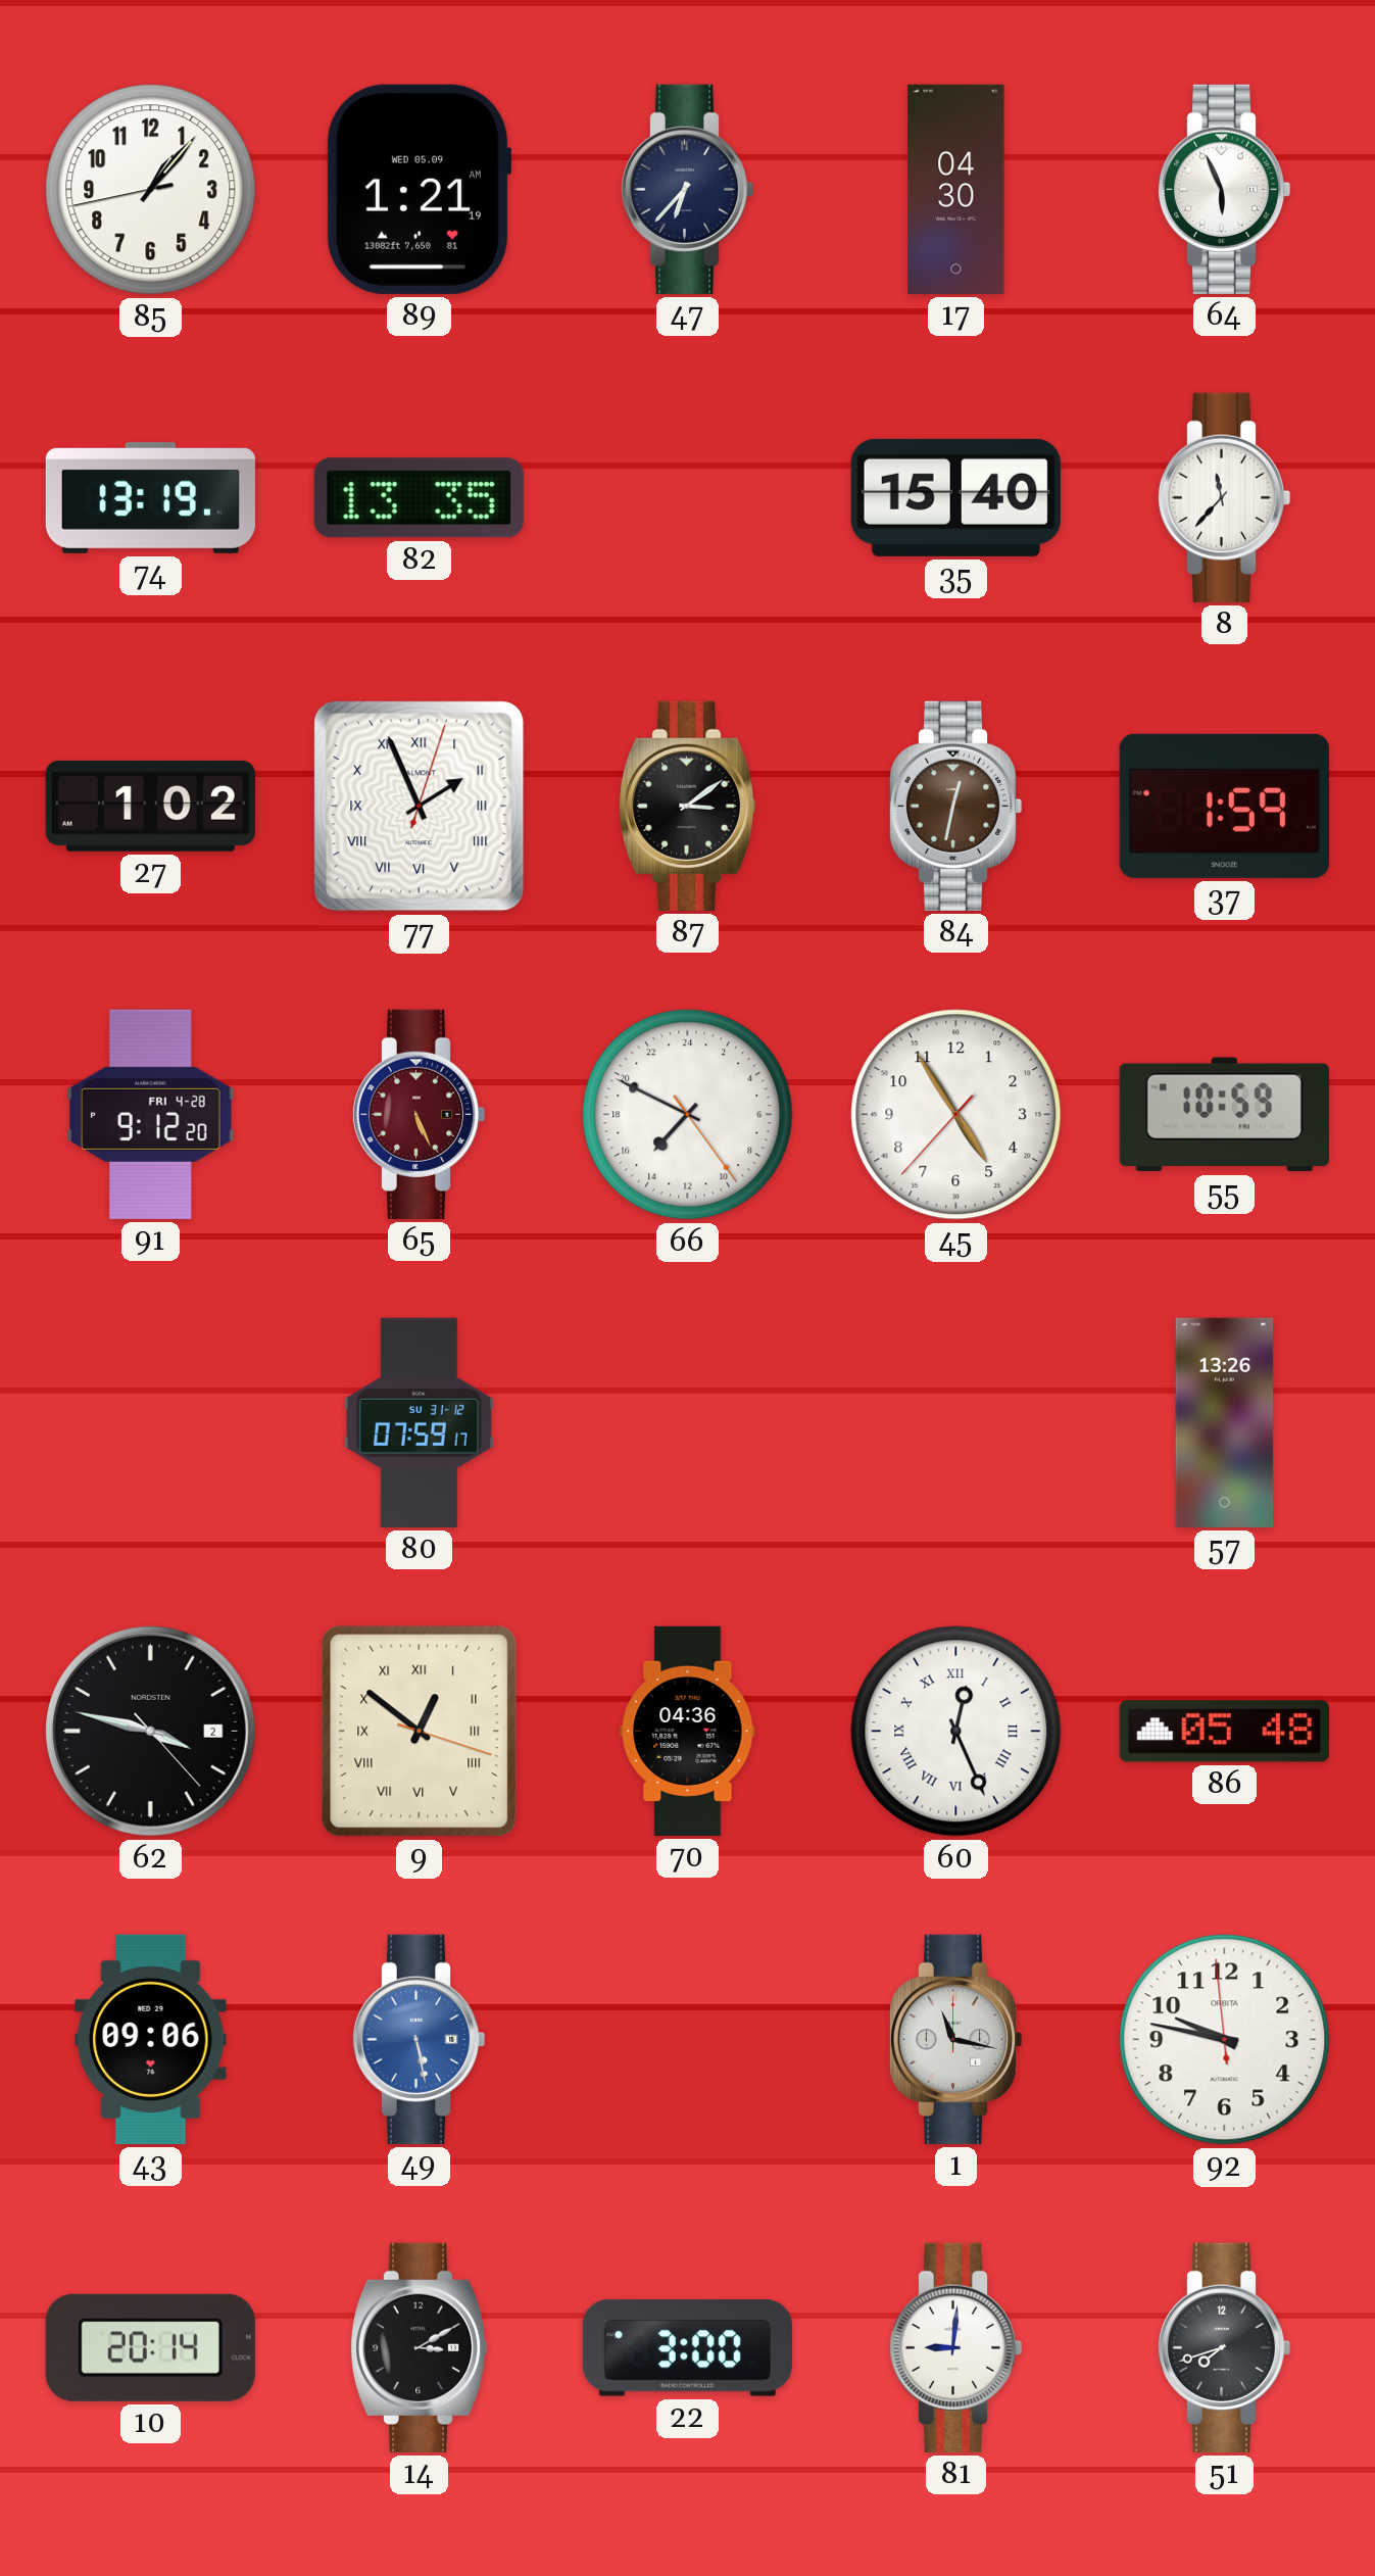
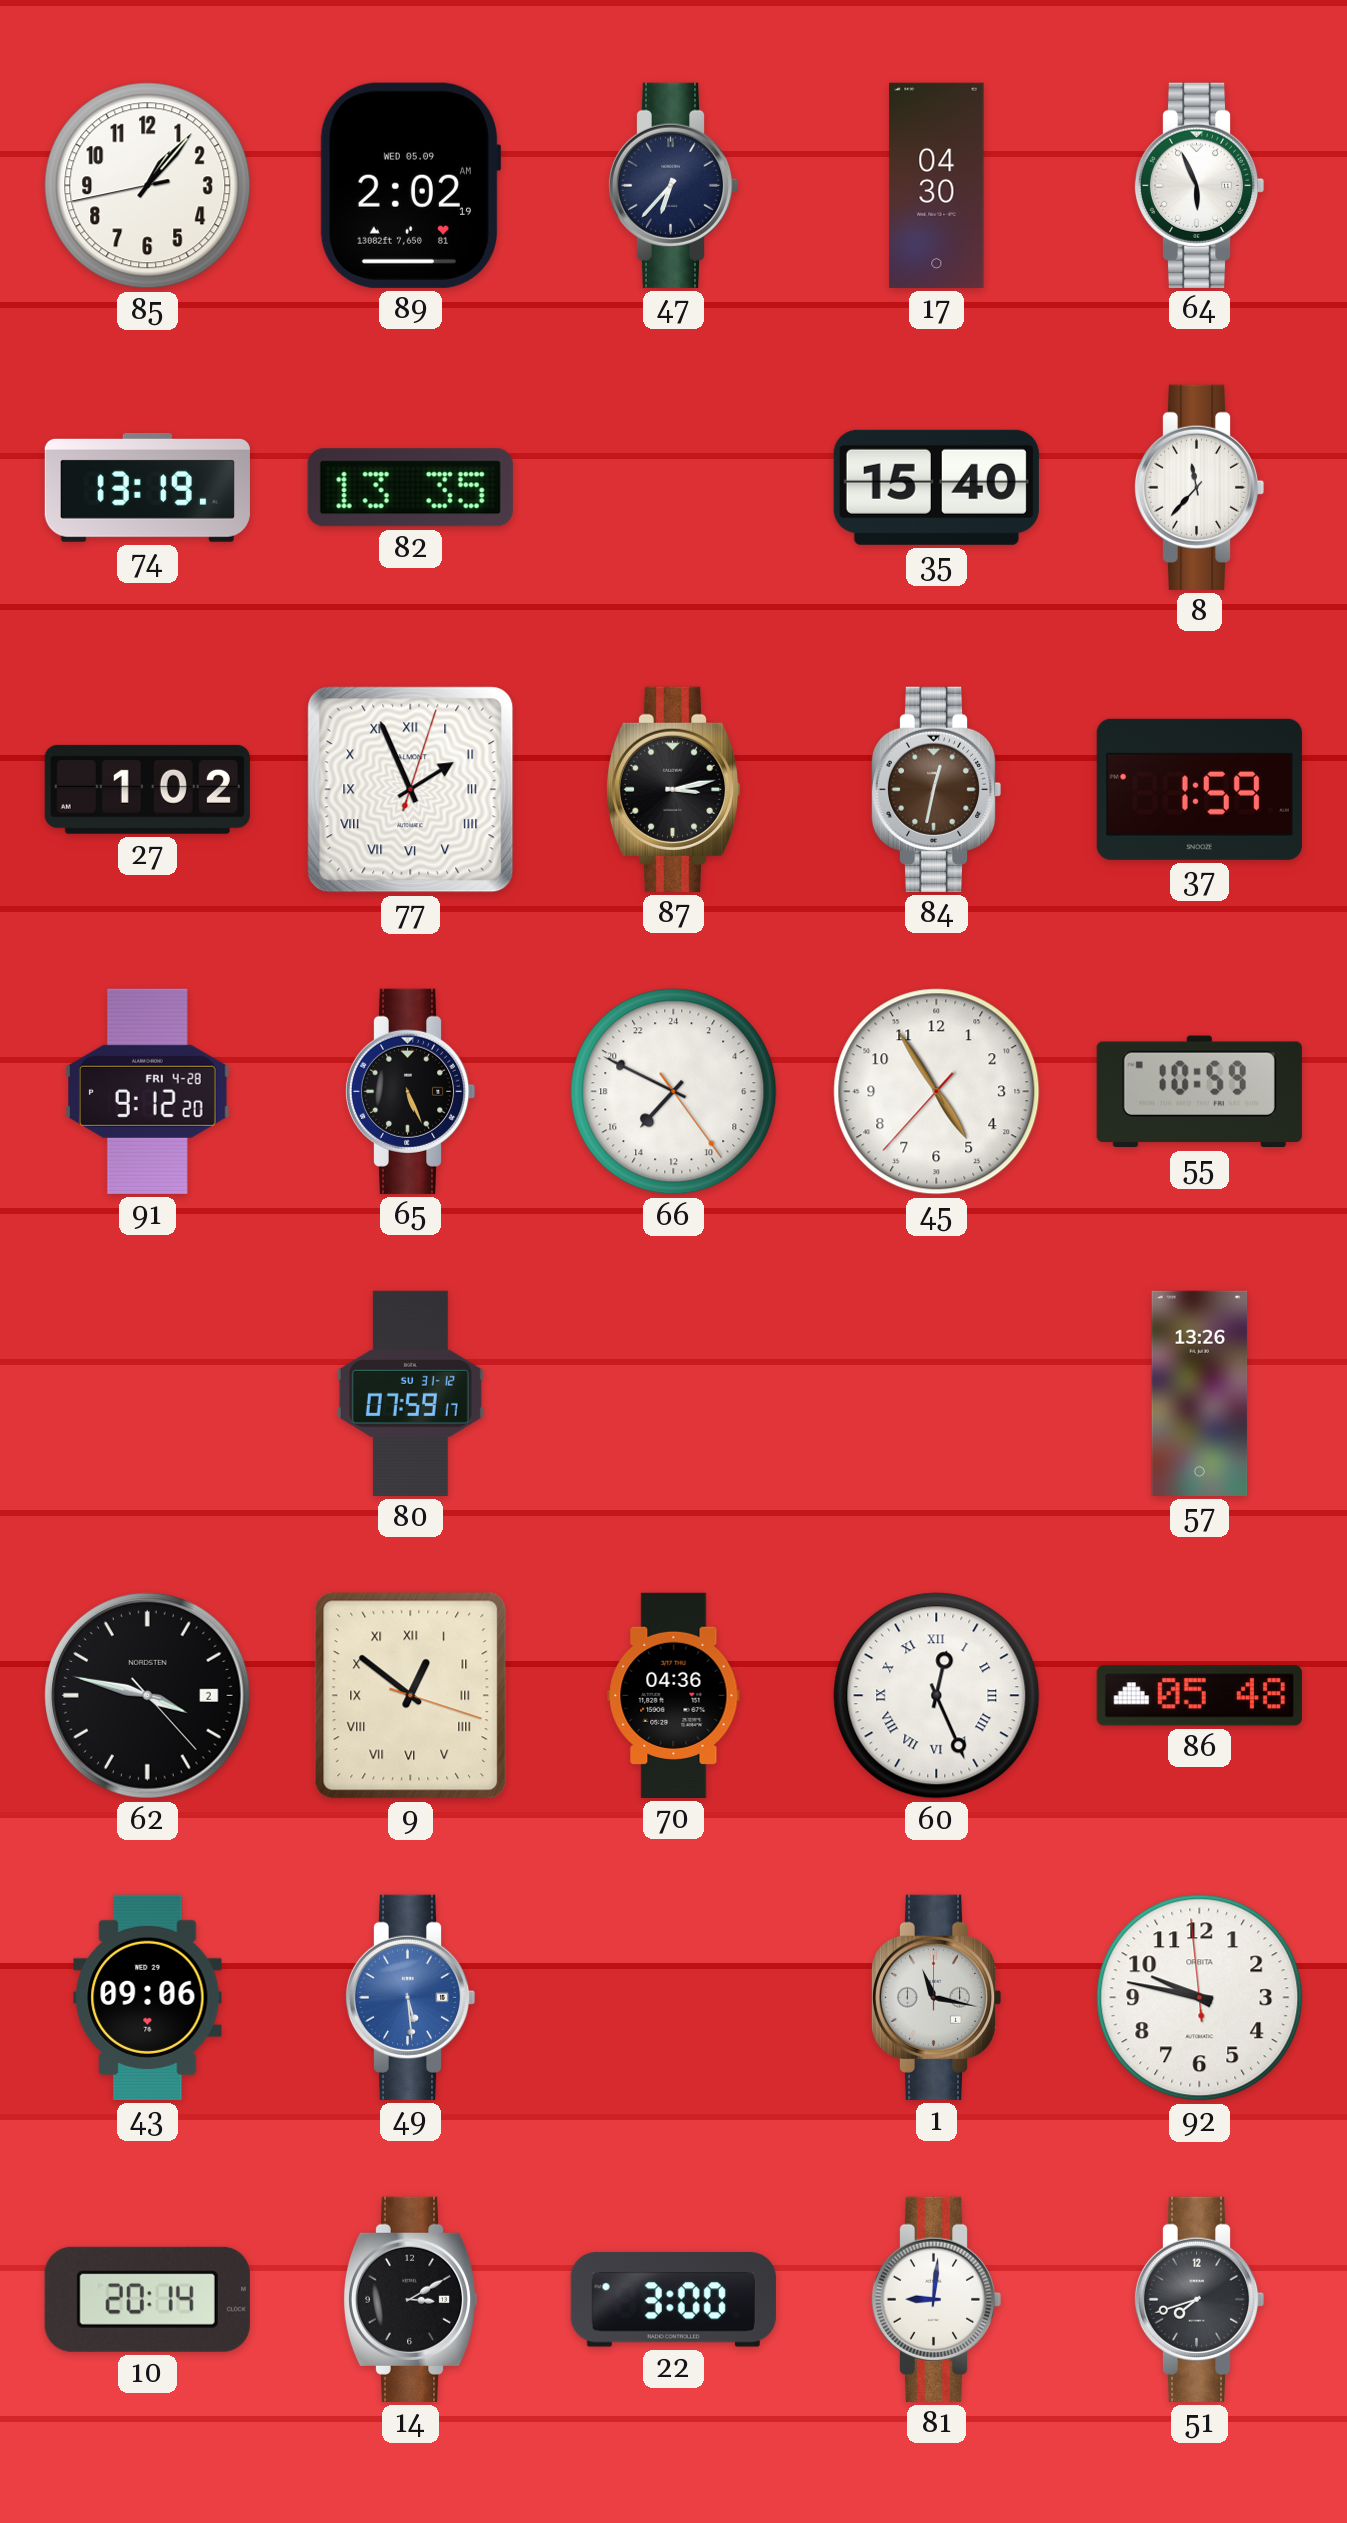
89: 1:21 -> 2:02
87: 3:09 -> 3:13
65 dial: burgundy -> black
49: 5:28 -> 5:29
